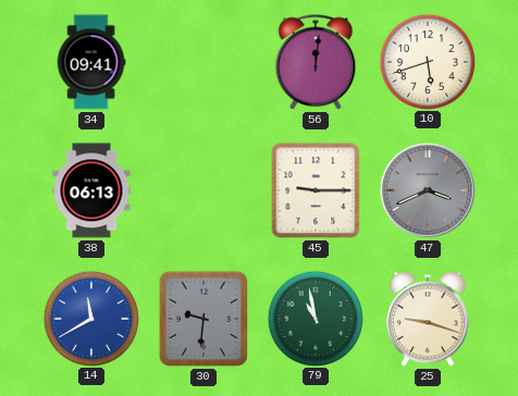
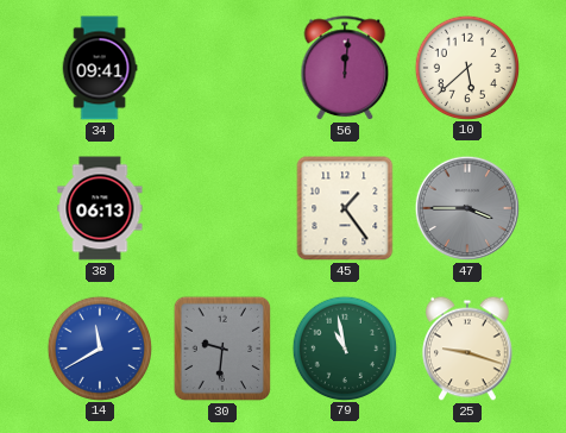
10: 5:42 -> 5:38
45: 9:15 -> 1:24
47: 3:41 -> 3:45
